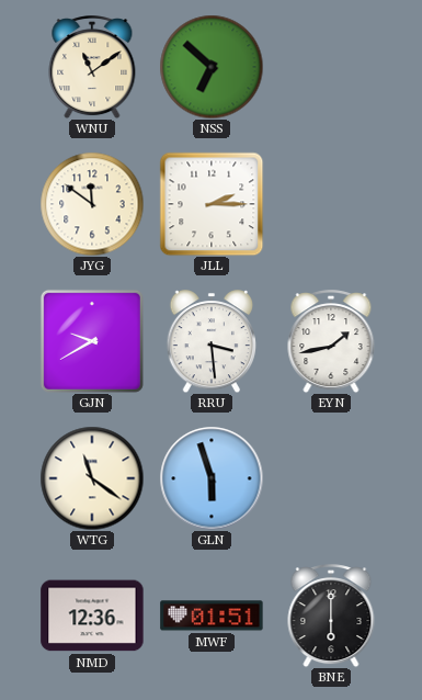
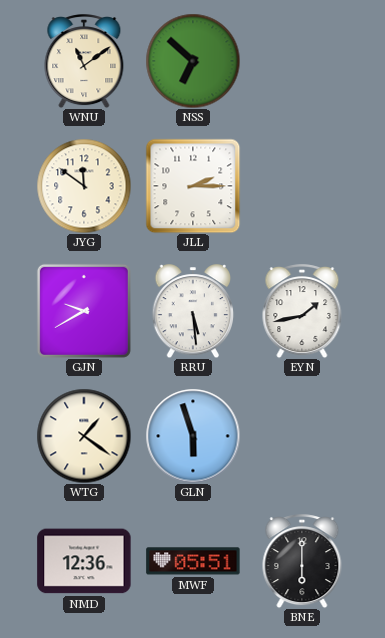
RRU: 3:29 -> 5:29
WTG: 11:21 -> 1:21
MWF: 01:51 -> 05:51
